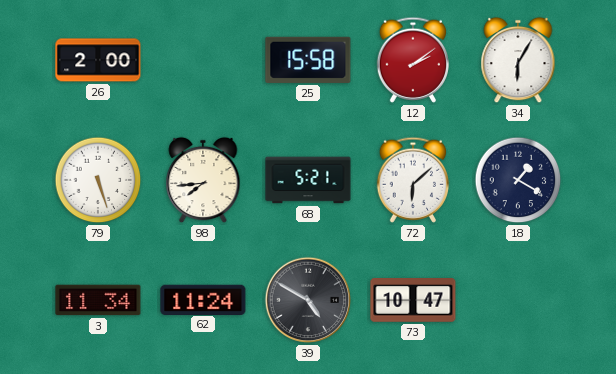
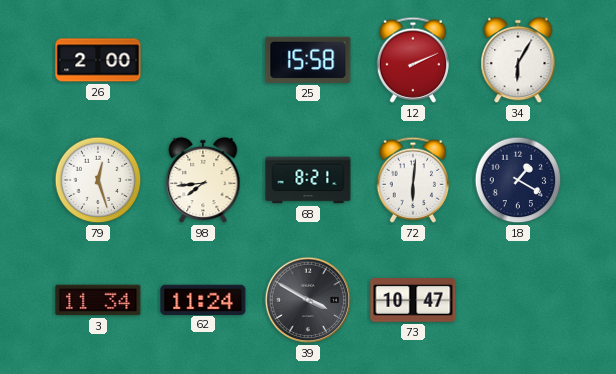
12: 2:09 -> 2:11
79: 5:27 -> 12:27
68: 5:21 -> 8:21
72: 6:08 -> 6:01
39: 4:50 -> 3:50
